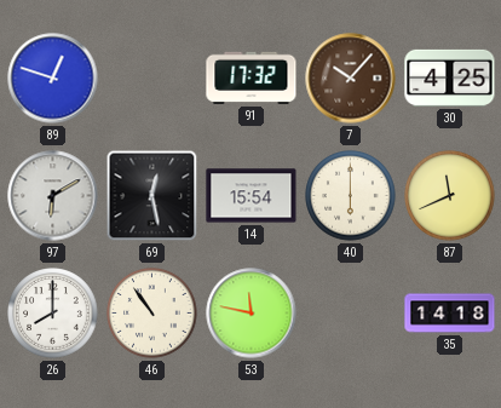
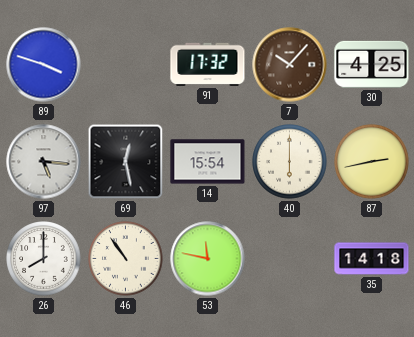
89: 12:48 -> 3:48
97: 6:10 -> 5:16
87: 11:41 -> 2:43
